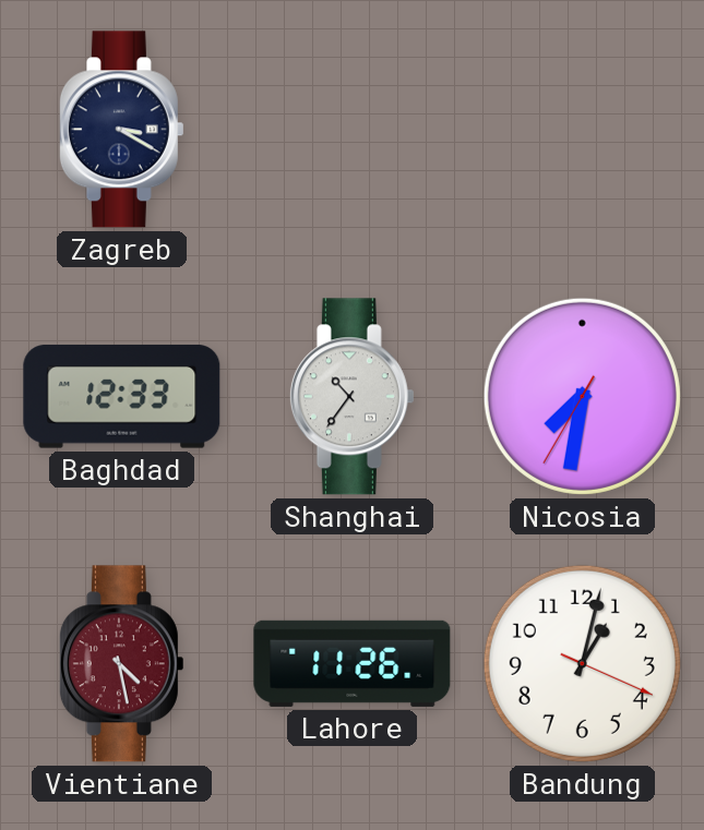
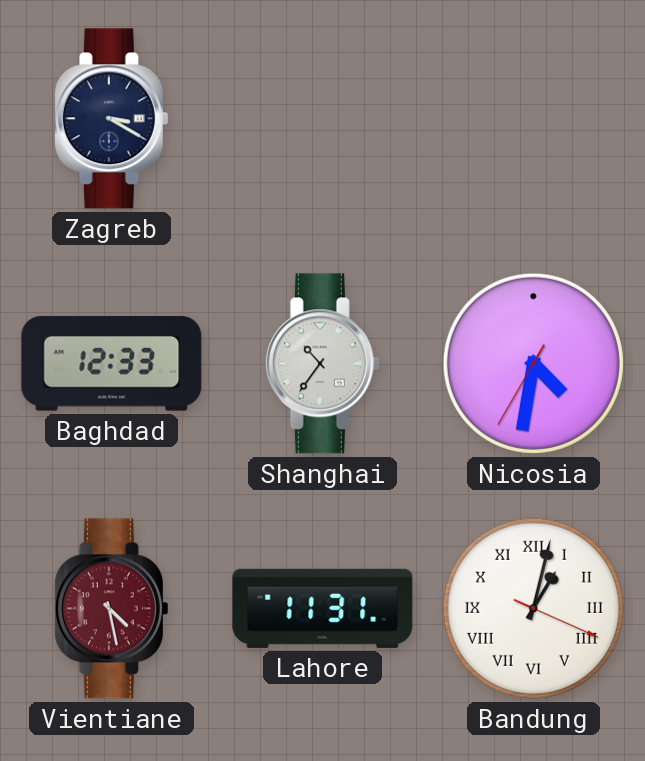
Nicosia: 7:31 -> 4:31
Lahore: 11:26 -> 11:31
Bandung numerals: Arabic -> Roman
